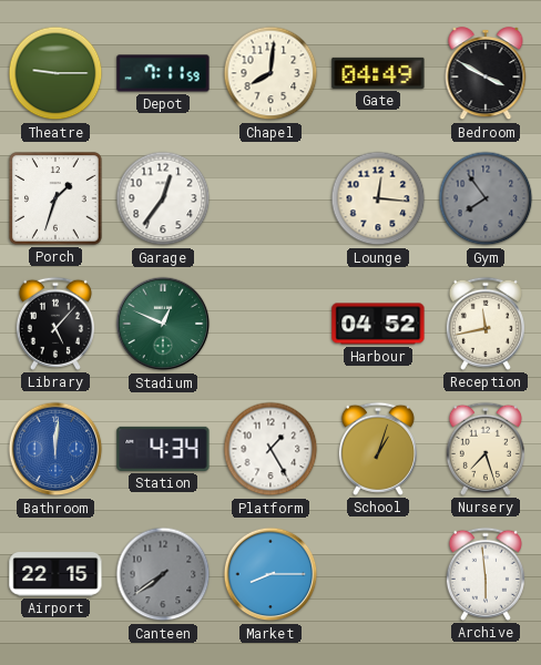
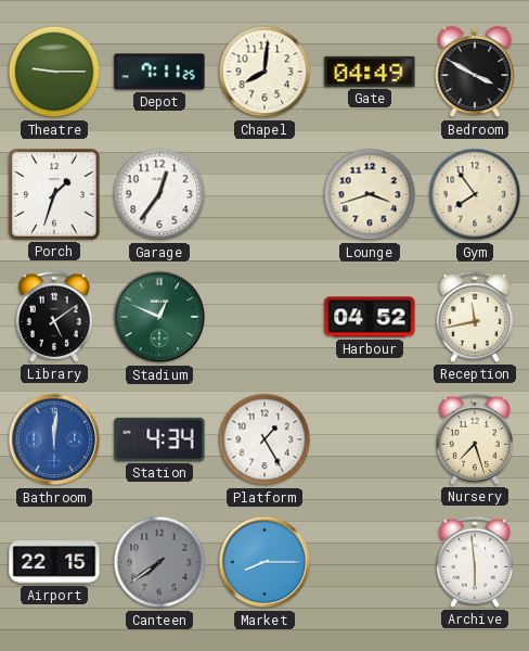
Depot: 7:11:59 -> 7:11:25
Lounge: 12:16 -> 3:42
Gym dial: grey -> cream
Library: 5:07 -> 5:09
School: 1:03 -> none
